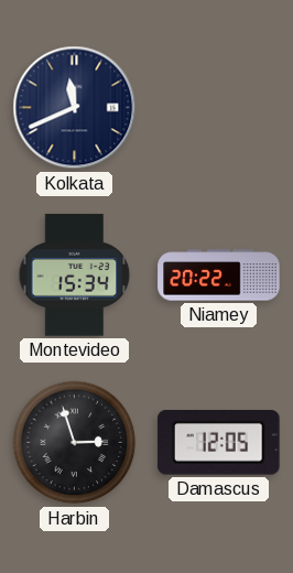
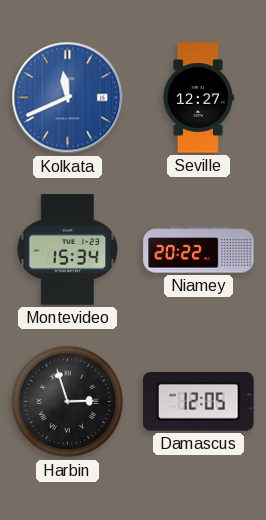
Kolkata dial: navy -> blue
Seville: none -> 12:27
